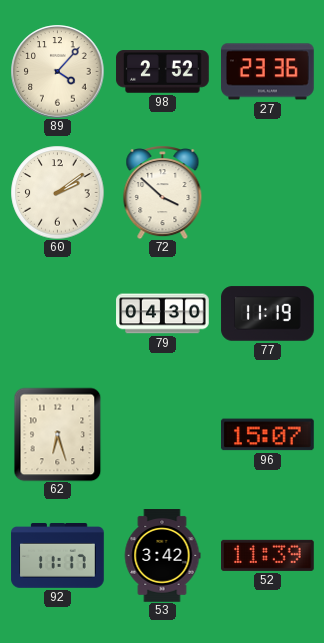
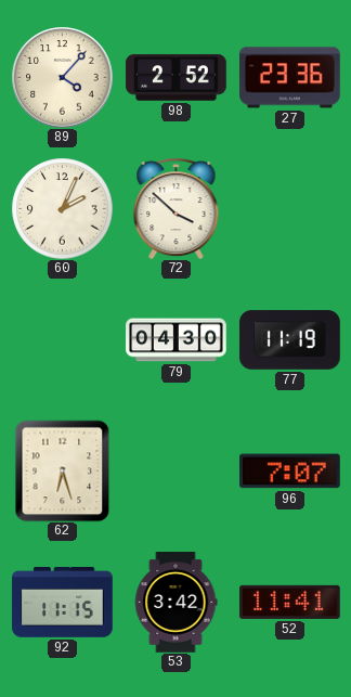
60: 2:09 -> 2:04
96: 15:07 -> 7:07
92: 11:17 -> 11:15
52: 11:39 -> 11:41
